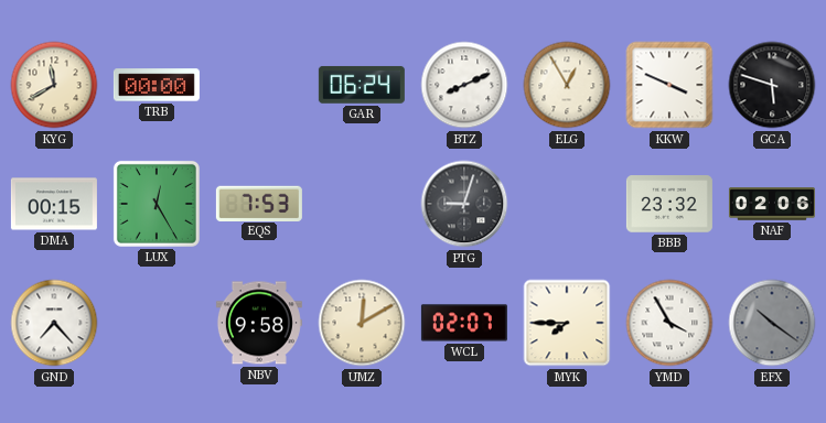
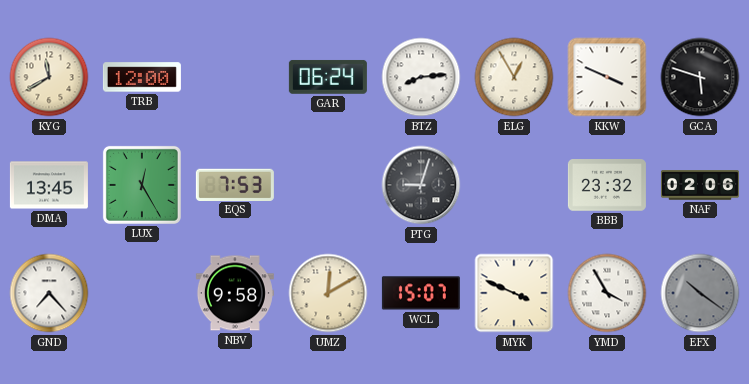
TRB: 00:00 -> 12:00
BTZ: 8:11 -> 8:14
DMA: 00:15 -> 13:45
WCL: 02:07 -> 15:07
MYK: 7:45 -> 3:49
